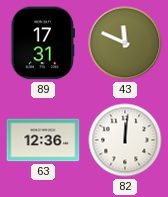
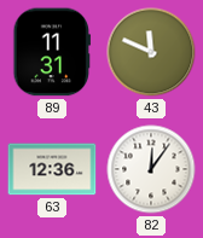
89: 17:31 -> 11:31
82: 12:01 -> 12:06
